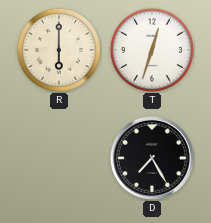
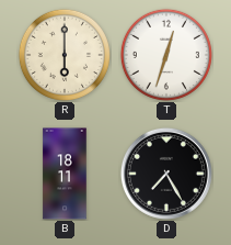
B: none -> 18:11
